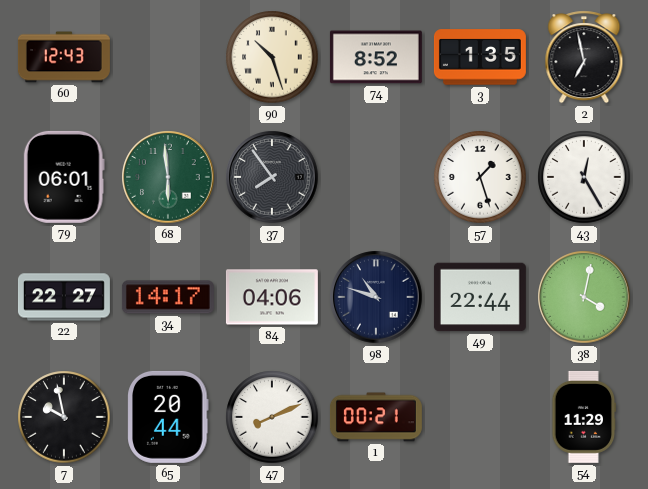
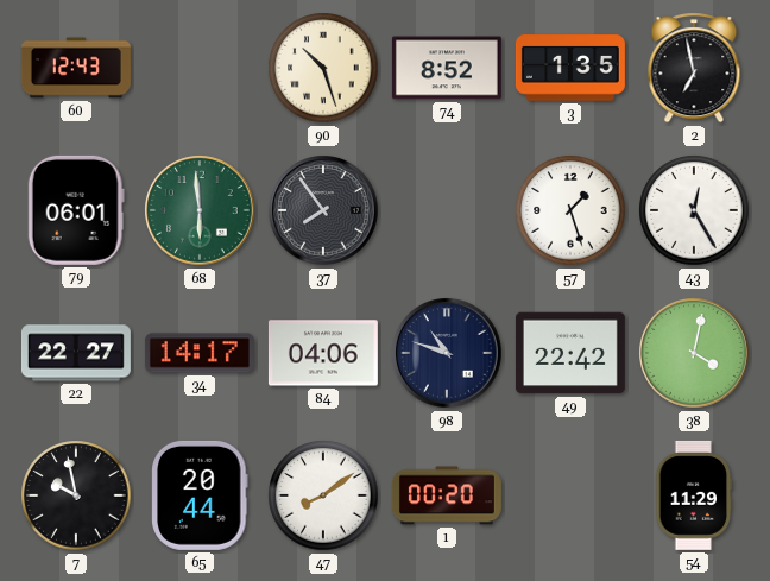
49: 22:44 -> 22:42
47: 8:11 -> 8:09
1: 00:21 -> 00:20
